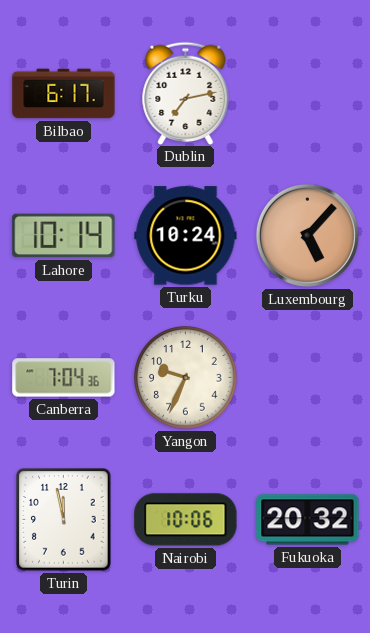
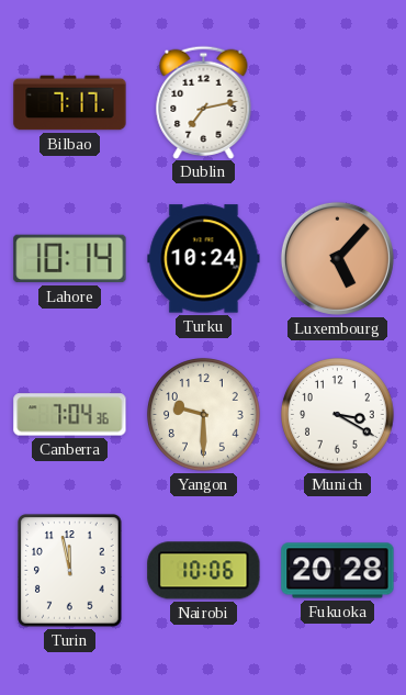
Bilbao: 6:17 -> 7:17
Yangon: 9:34 -> 9:30
Munich: none -> 3:20
Fukuoka: 20:32 -> 20:28
